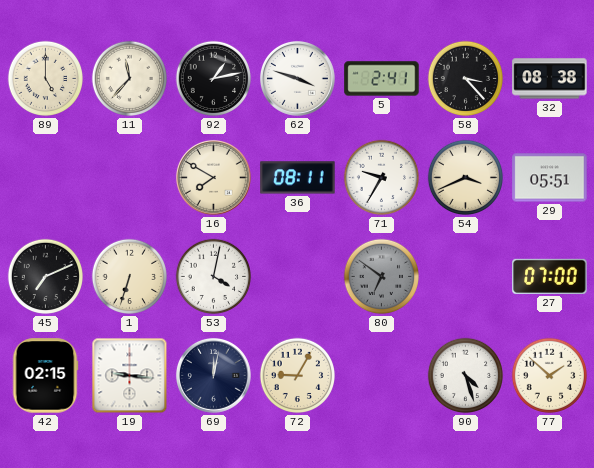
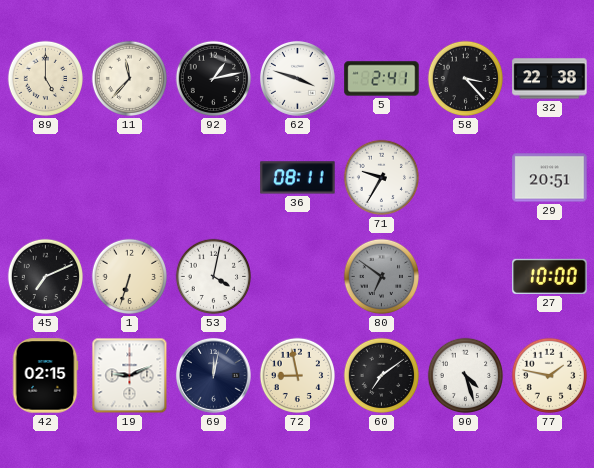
32: 08:38 -> 22:38
16: 7:50 -> none
54: 3:41 -> none
29: 05:51 -> 20:51
27: 07:00 -> 10:00
19: 9:16 -> 9:11
72: 9:05 -> 8:58
60: none -> 7:09
77: 1:52 -> 1:47
